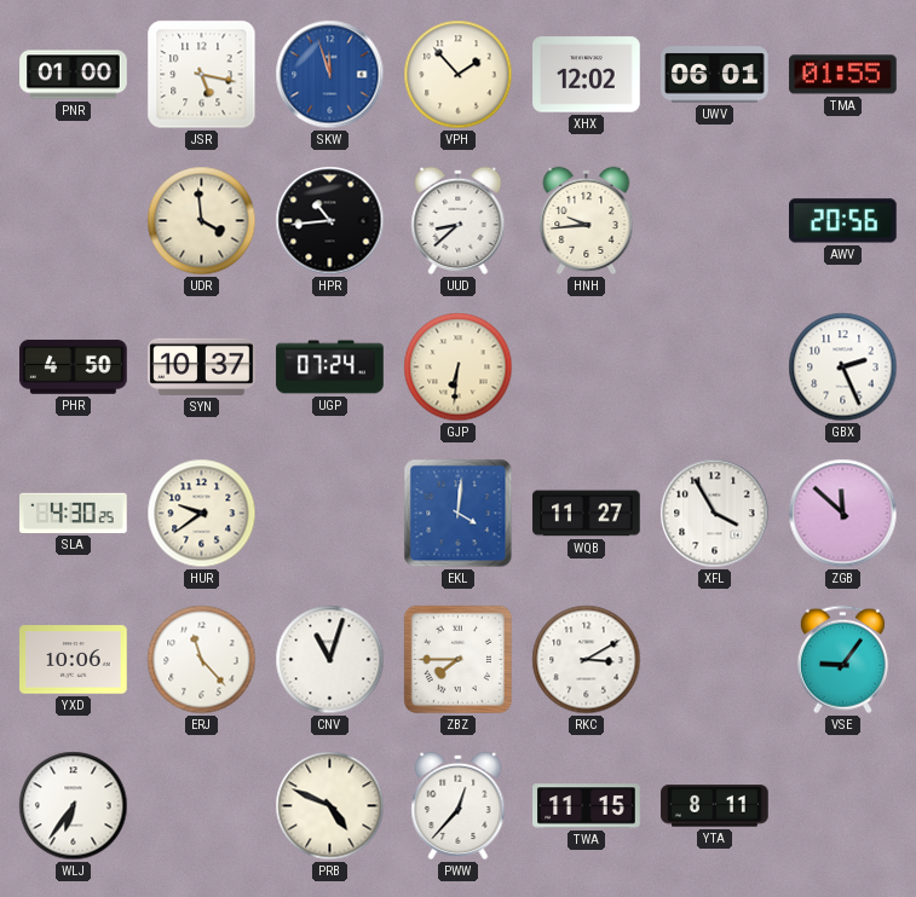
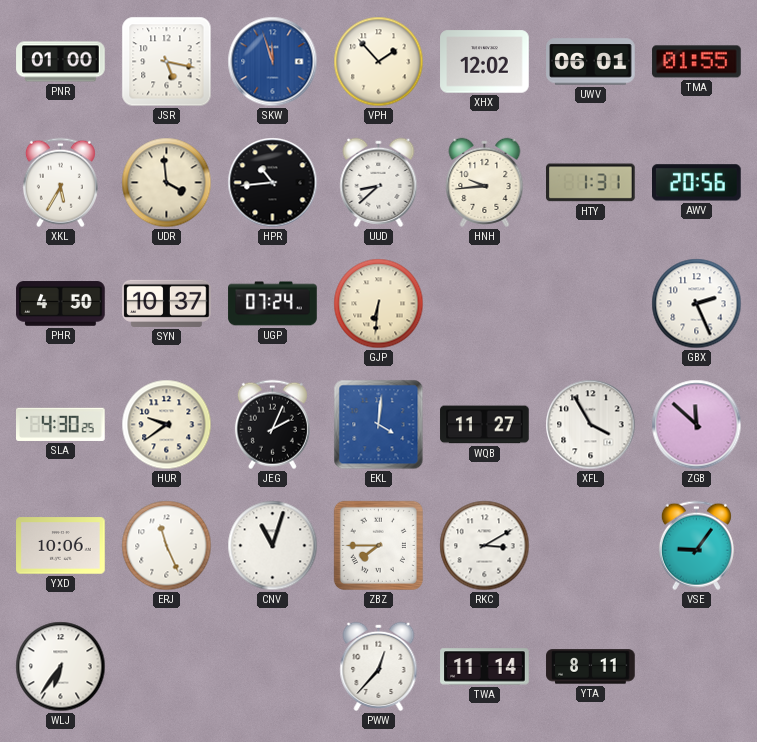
XKL: none -> 5:35
HTY: none -> 1:31
JEG: none -> 2:04
ERJ: 11:23 -> 11:26
PRB: 4:49 -> none
TWA: 11:15 -> 11:14
